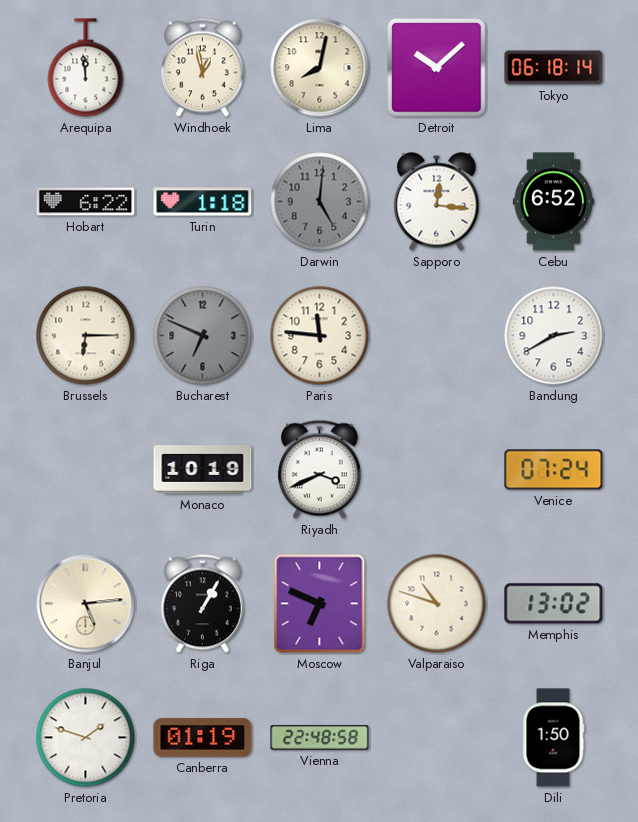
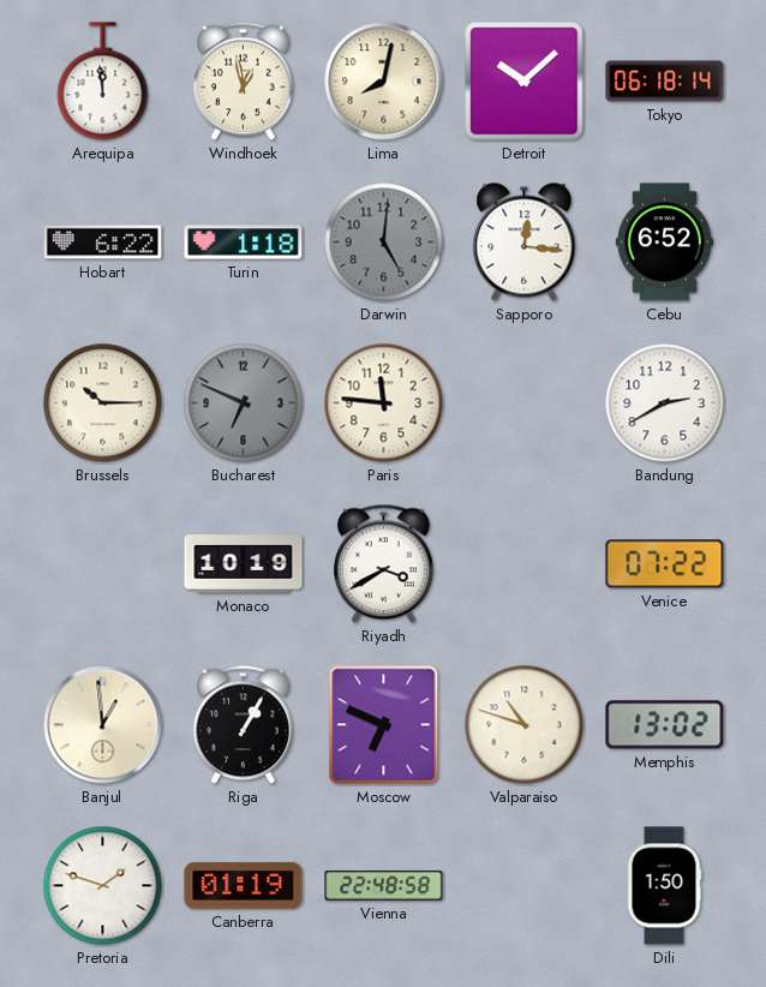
Brussels: 6:15 -> 10:15
Riyadh: 3:41 -> 3:40
Venice: 07:24 -> 07:22
Banjul: 5:14 -> 12:59
